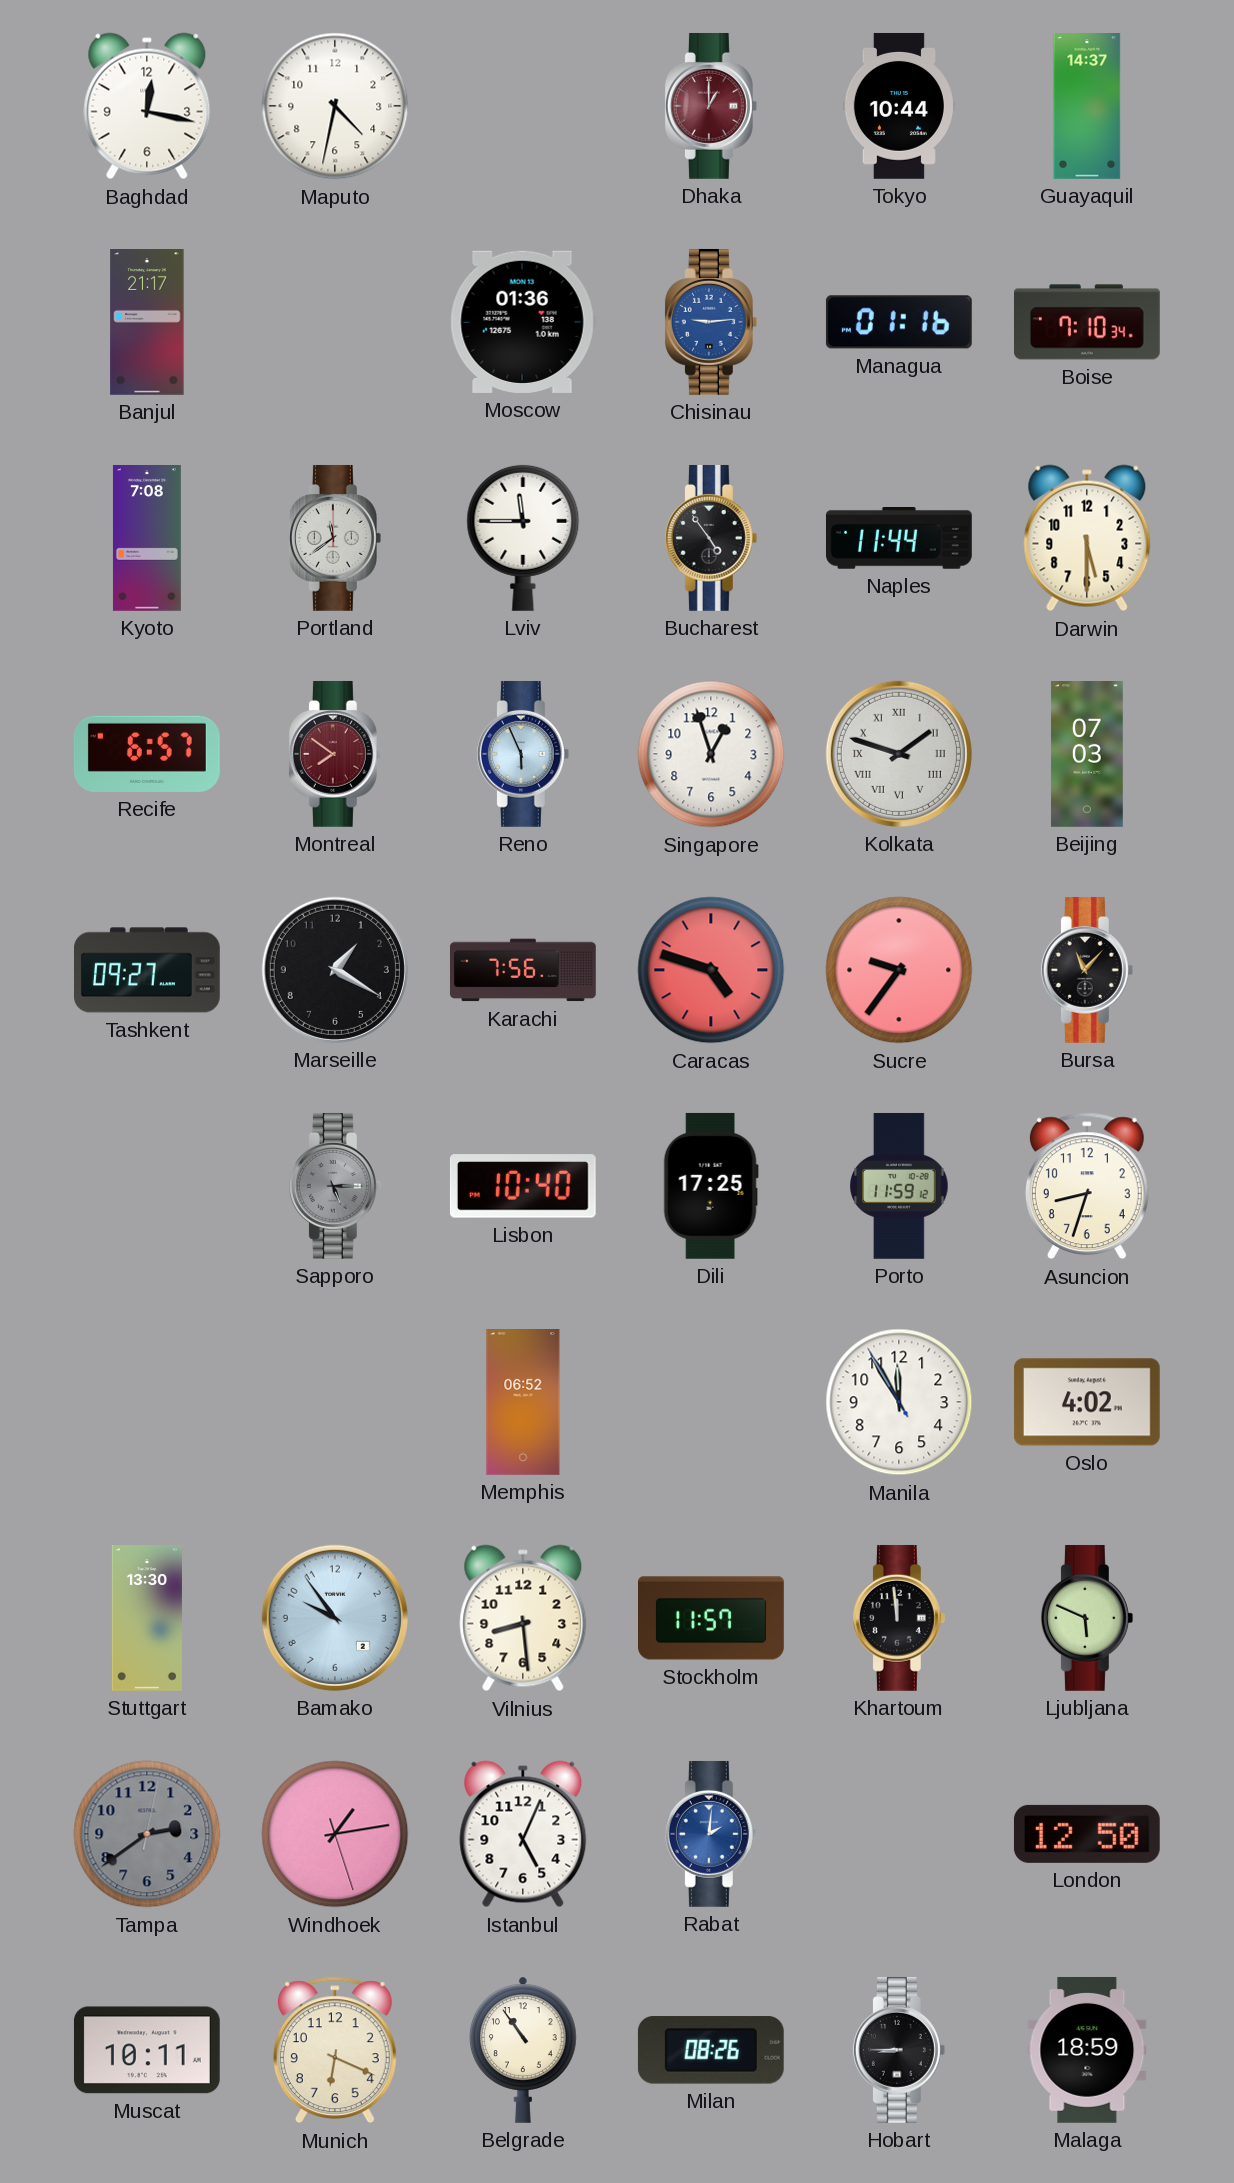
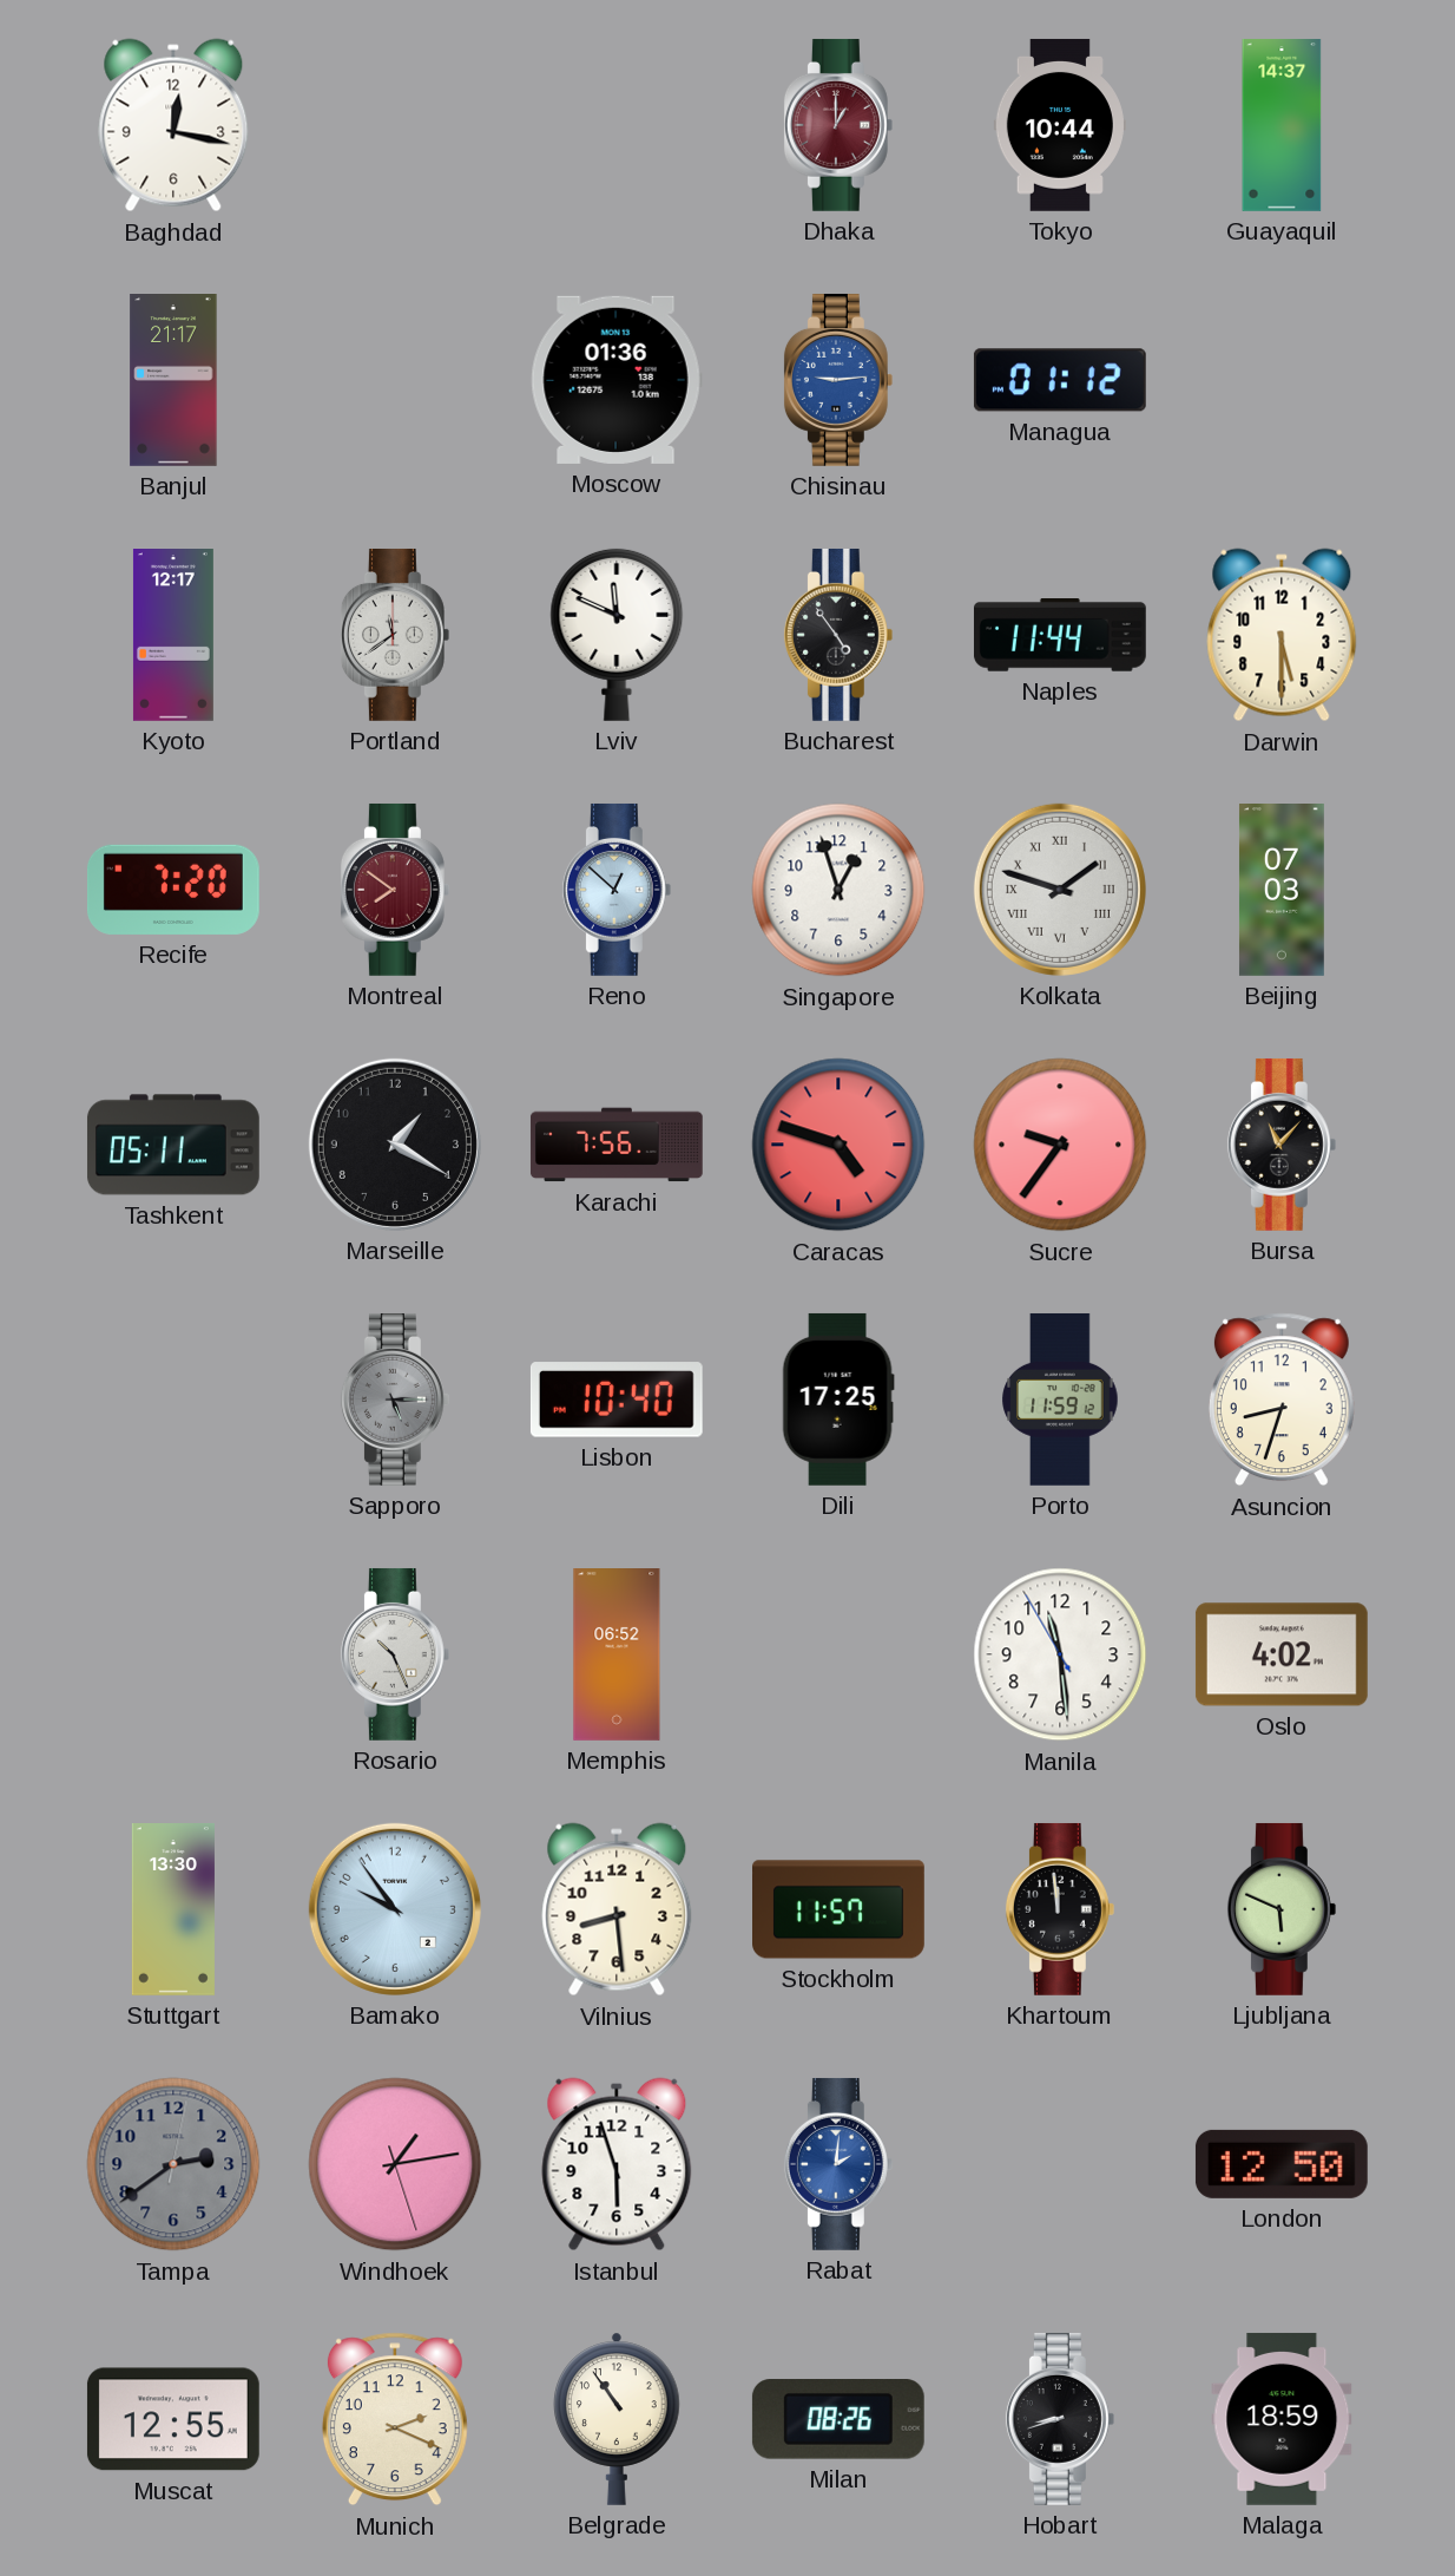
Maputo: 4:32 -> none
Managua: 01:16 -> 01:12
Boise: 7:10 -> none
Kyoto: 7:08 -> 12:17
Lviv: 11:45 -> 11:49
Recife: 6:57 -> 7:20
Reno: 5:56 -> 12:52
Tashkent: 09:27 -> 05:11
Rosario: none -> 10:26
Manila: 11:54 -> 11:28
Istanbul: 5:04 -> 5:57
Muscat: 10:11 -> 12:55
Munich: 6:19 -> 2:19
Hobart: 8:45 -> 8:42
